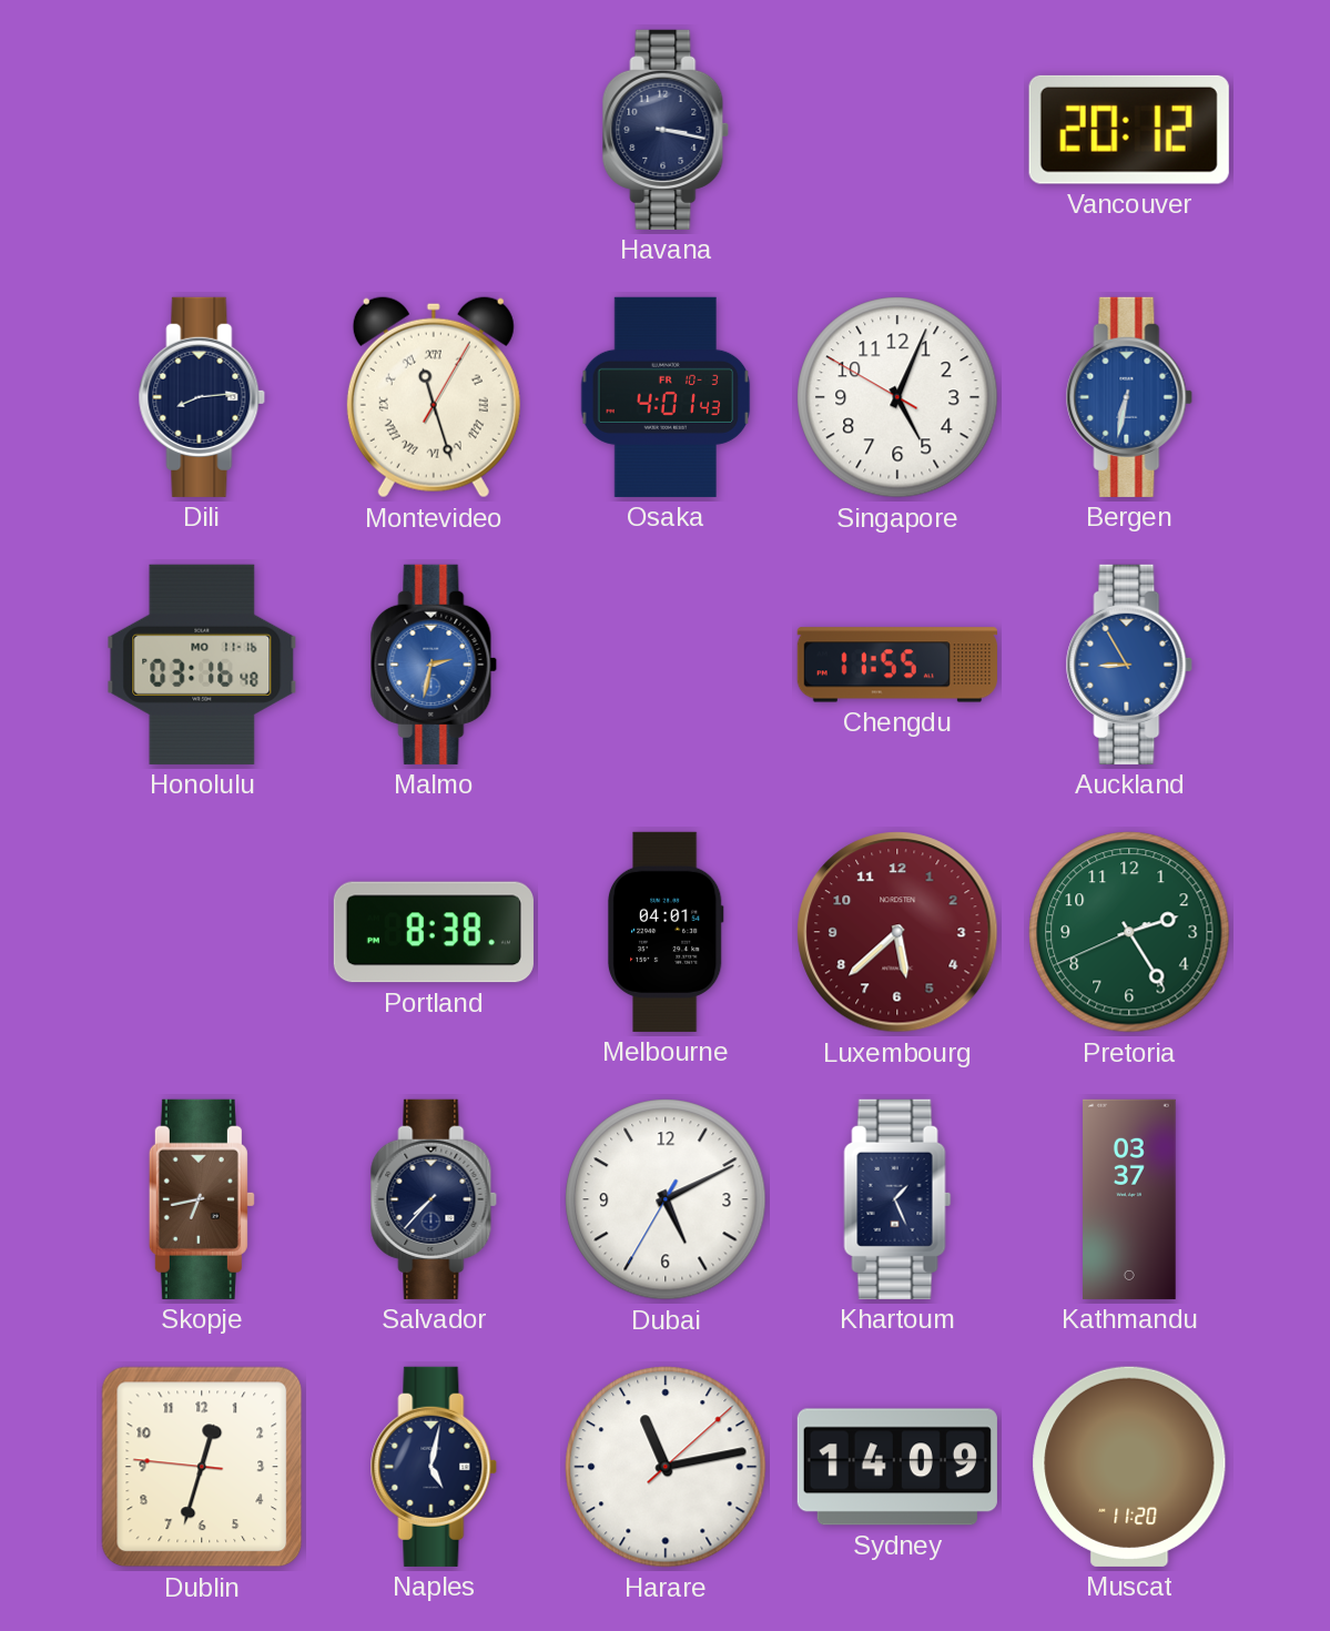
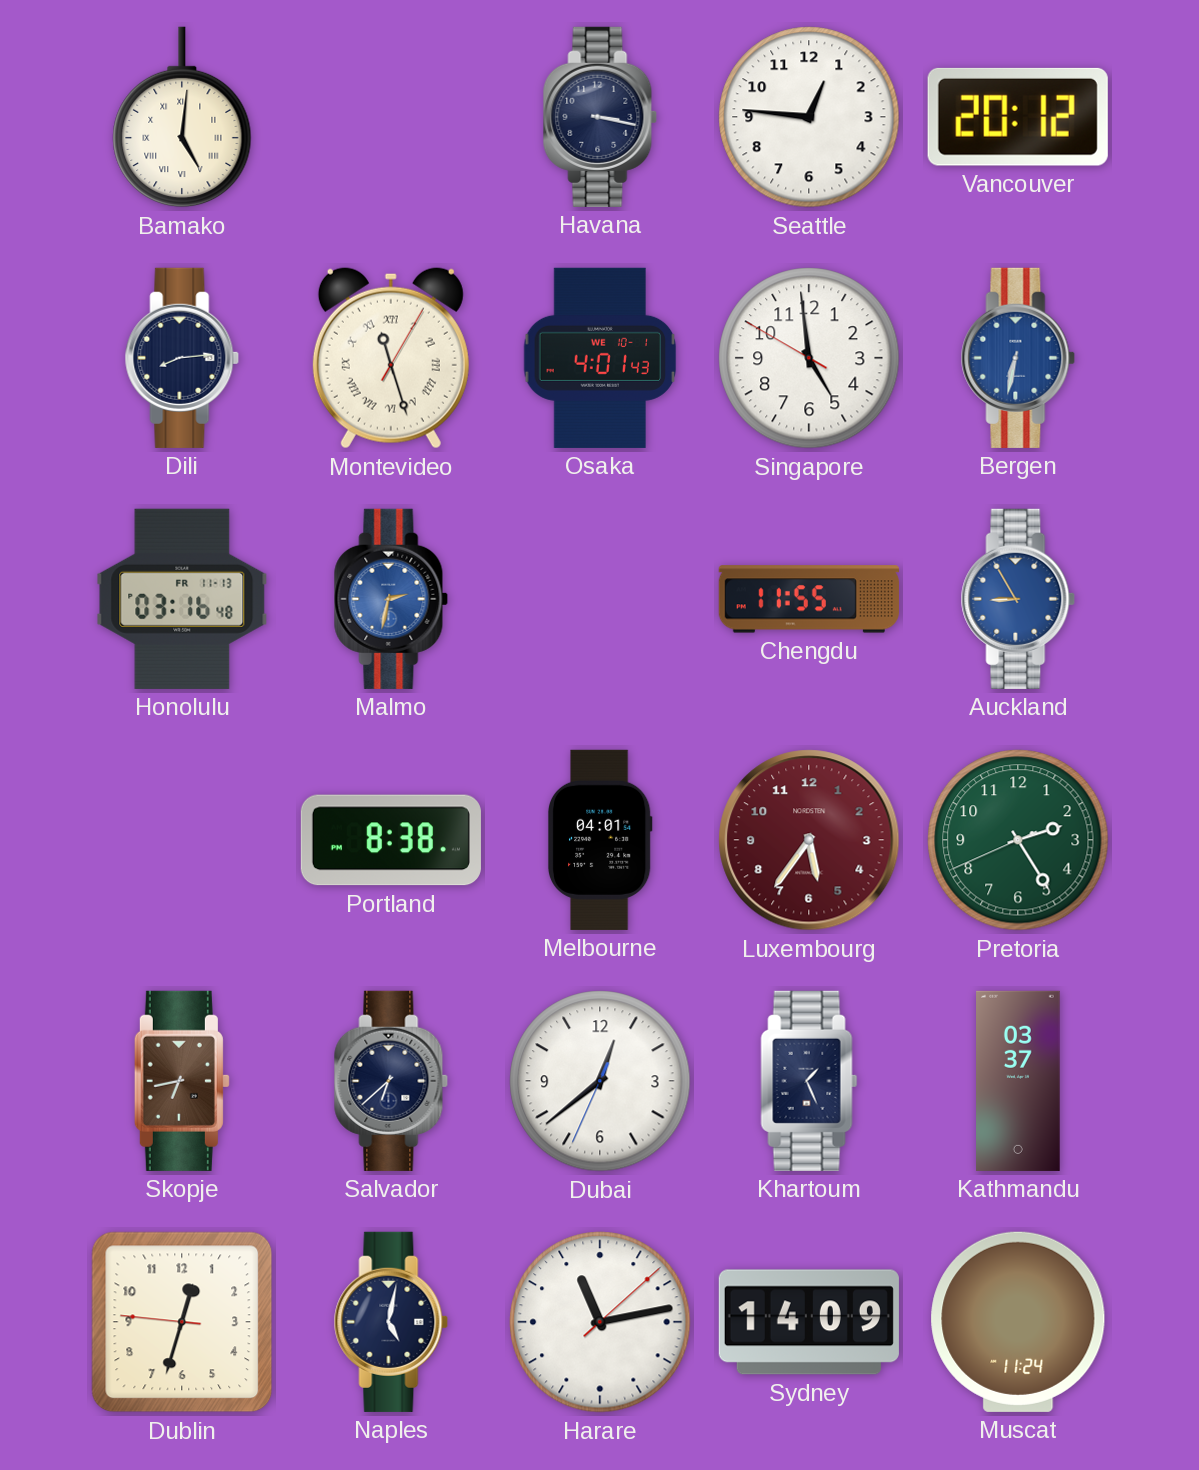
Bamako: none -> 5:01
Seattle: none -> 12:46
Osaka date: FR 10-3 -> WE 10-1
Singapore: 5:03 -> 4:58
Honolulu date: MO 11-16 -> FR 11-13
Luxembourg: 5:38 -> 5:36
Salvador: 7:37 -> 6:38
Dubai: 5:10 -> 12:38
Muscat: 11:20 -> 11:24
